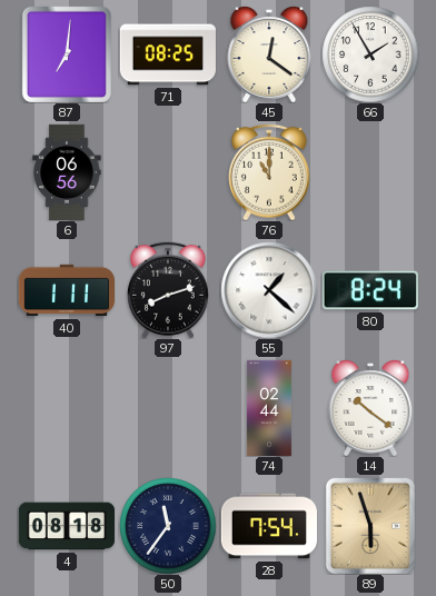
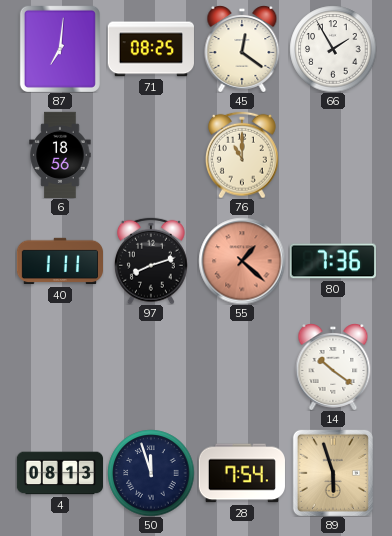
6: 06:56 -> 18:56
55 dial: white -> salmon
80: 8:24 -> 7:36
74: 02:44 -> none
4: 08:18 -> 08:13
50: 11:36 -> 11:57
